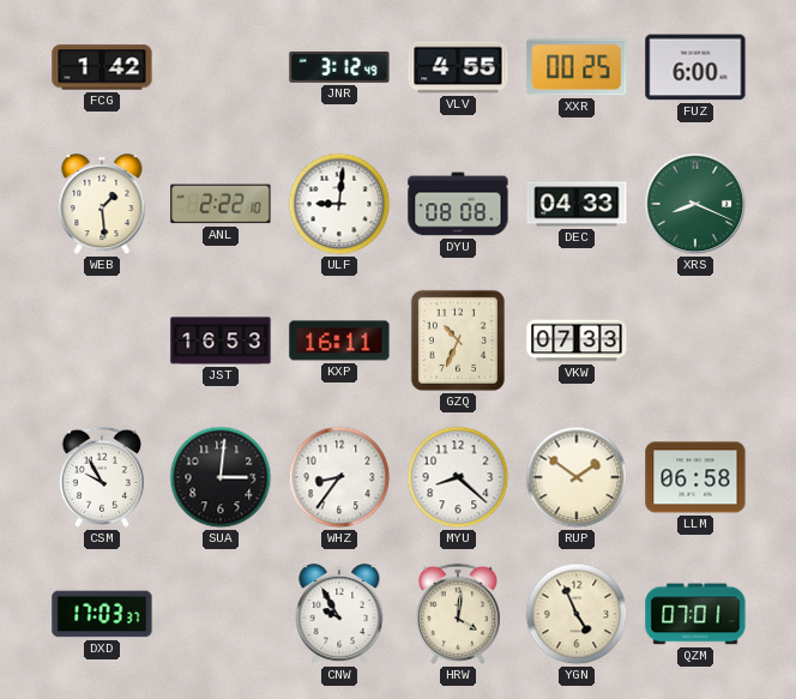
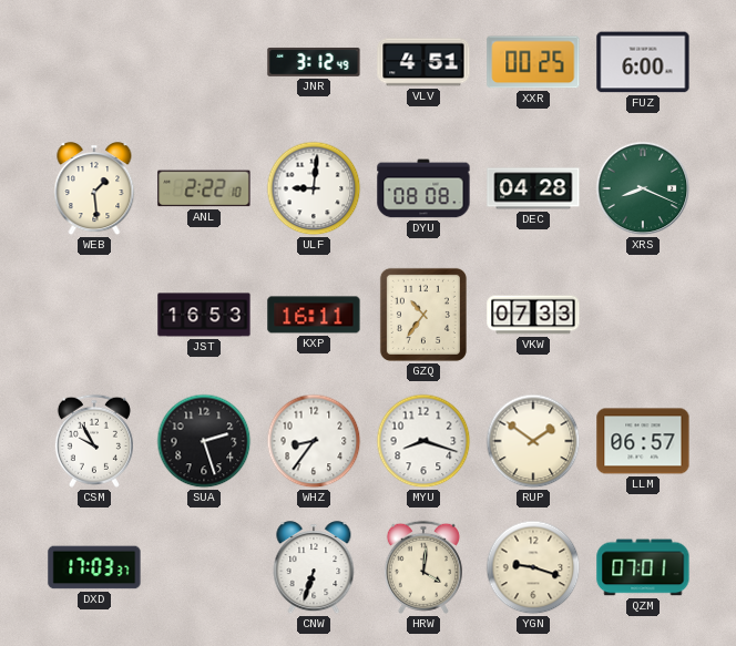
FCG: 1:42 -> none
VLV: 4:55 -> 4:51
DEC: 04:33 -> 04:28
GZQ: 10:34 -> 10:36
SUA: 3:01 -> 2:27
MYU: 8:22 -> 8:18
LLM: 06:58 -> 06:57
CNW: 9:55 -> 6:33
YGN: 4:56 -> 9:18
